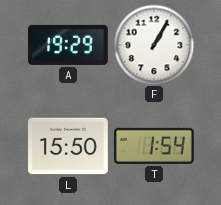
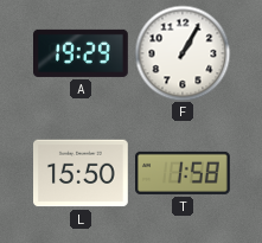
T: 1:54 -> 1:58
